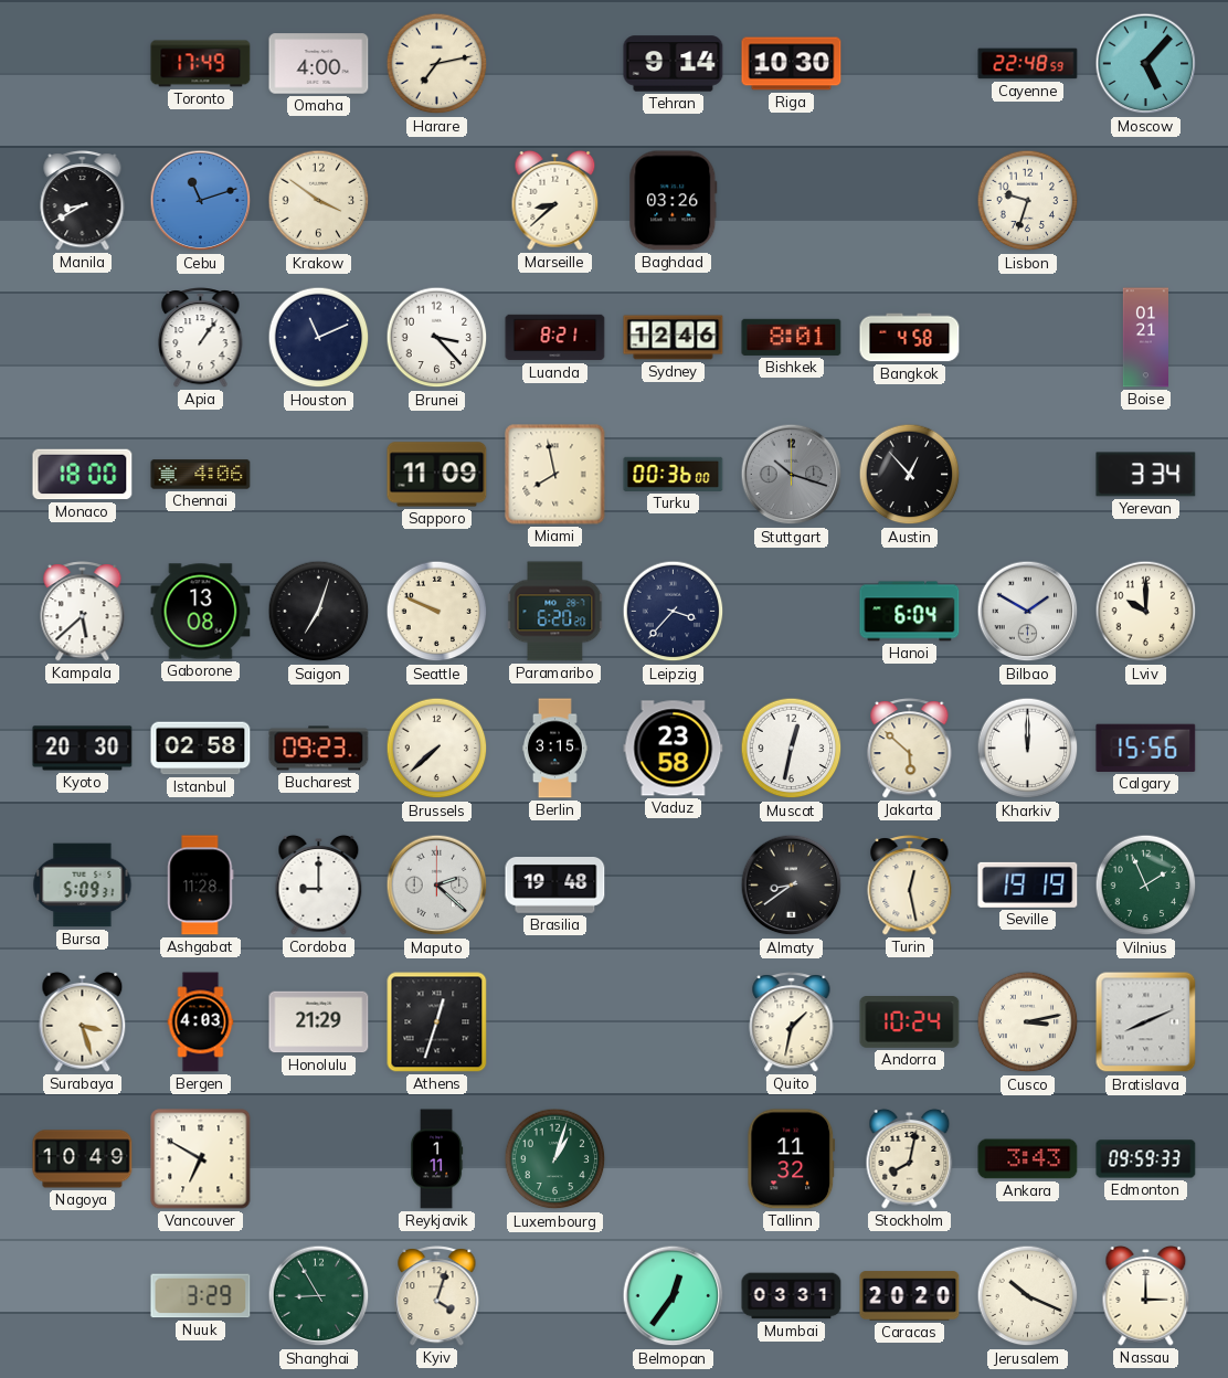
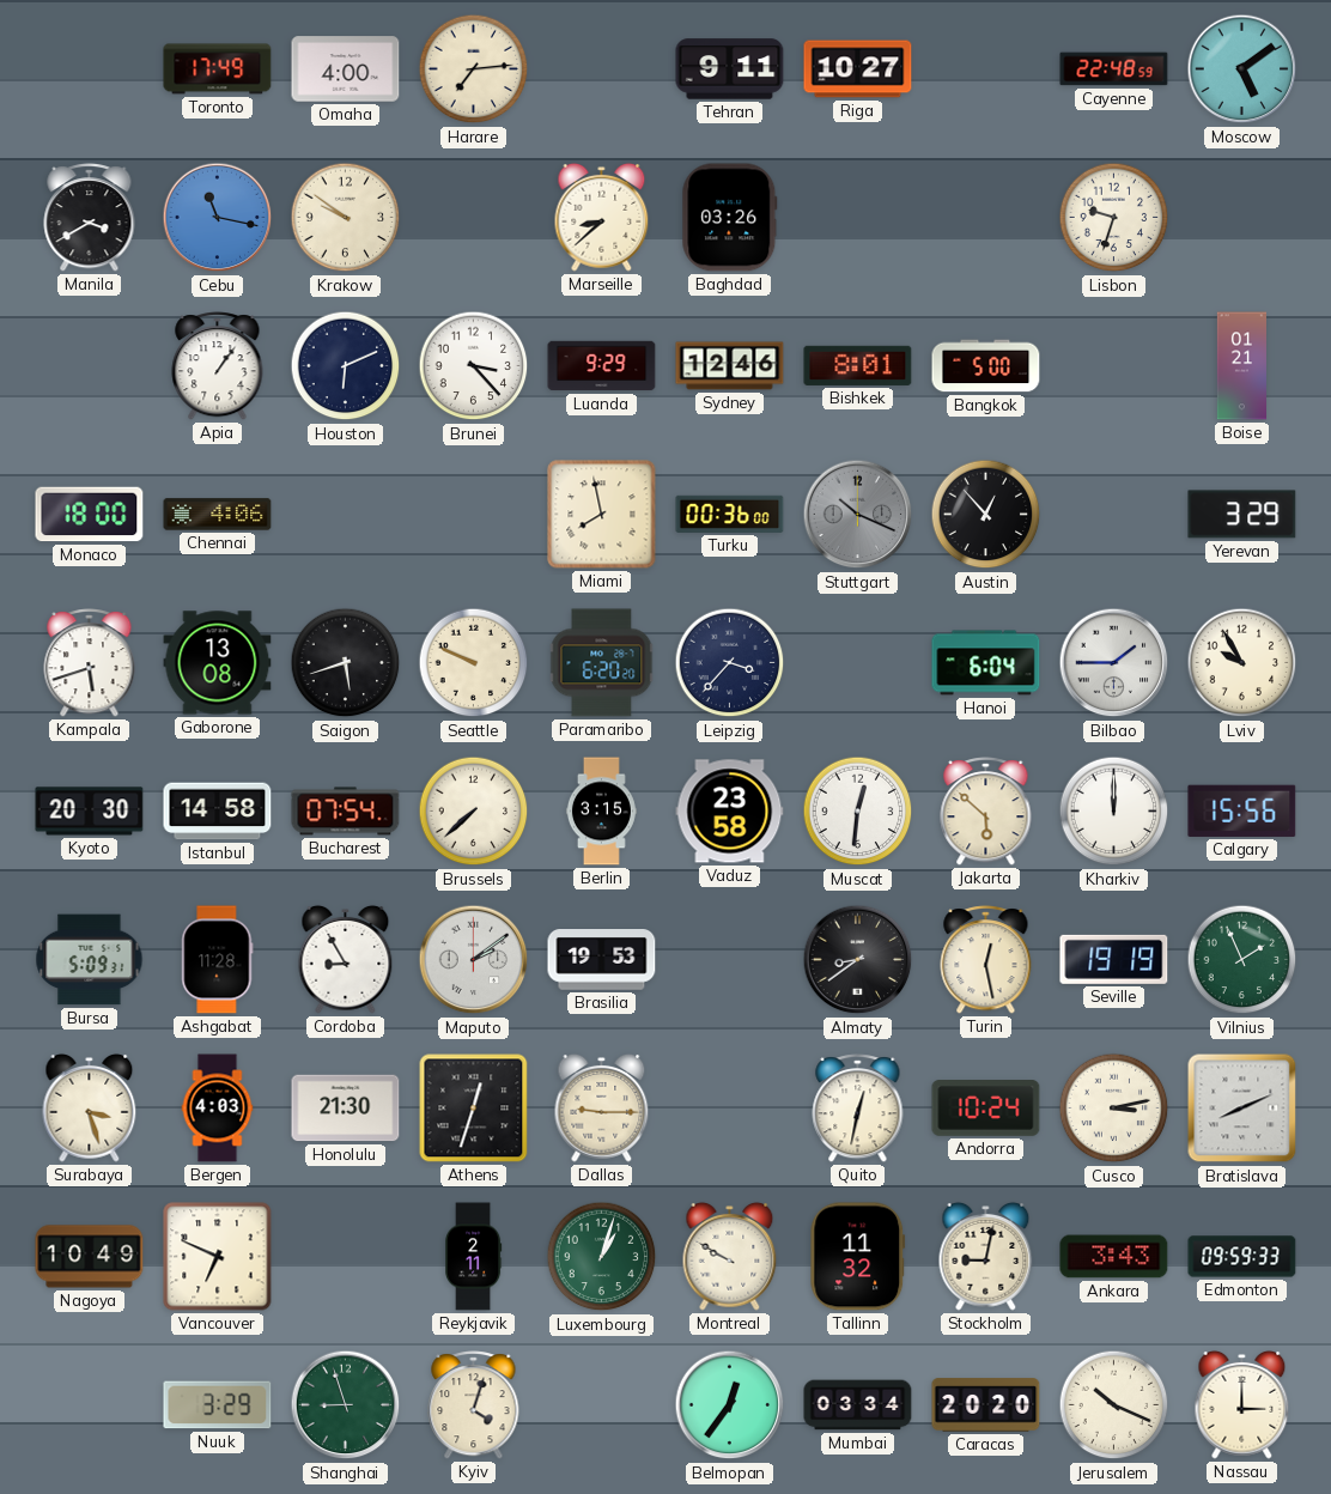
Harare: 7:13 -> 7:14
Tehran: 9:14 -> 9:11
Riga: 10:30 -> 10:27
Moscow: 5:07 -> 5:09
Manila: 8:40 -> 3:40
Cebu: 11:12 -> 11:17
Krakow: 3:51 -> 9:51
Houston: 11:11 -> 6:11
Luanda: 8:21 -> 9:29
Bangkok: 4:58 -> 5:00
Sapporo: 11:09 -> none
Stuttgart: 10:18 -> 10:19
Yerevan: 3:34 -> 3:29
Kampala: 5:38 -> 5:42
Saigon: 7:03 -> 5:42
Bilbao: 1:50 -> 1:45
Lviv: 10:00 -> 9:55
Istanbul: 02:58 -> 14:58
Bucharest: 09:23 -> 07:54
Muscat: 12:32 -> 12:31
Cordoba: 9:00 -> 8:55
Maputo: 2:22 -> 2:09
Brasilia: 19:48 -> 19:53
Honolulu: 21:29 -> 21:30
Dallas: none -> 9:15
Quito: 1:32 -> 12:32
Vancouver: 6:50 -> 6:49
Reykjavik: 1:11 -> 2:11
Montreal: none -> 9:50
Stockholm: 8:02 -> 9:02
Shanghai: 8:55 -> 8:57
Mumbai: 03:31 -> 03:34
